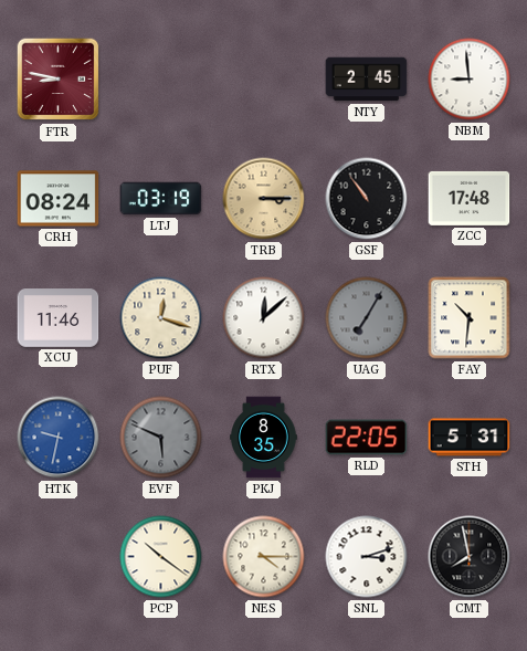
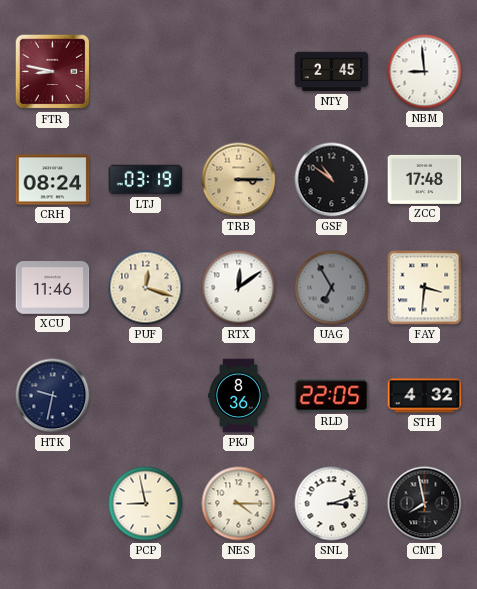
GSF: 10:54 -> 10:51
RTX: 12:08 -> 12:09
UAG: 7:05 -> 6:55
FAY: 10:31 -> 3:31
HTK dial: blue -> navy
EVF: 5:49 -> none
PKJ: 8:35 -> 8:36
STH: 5:31 -> 4:32
PCP: 10:21 -> 8:58
